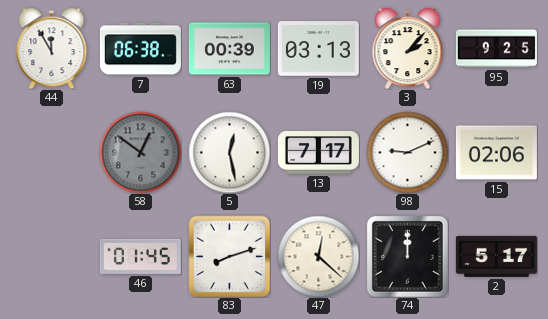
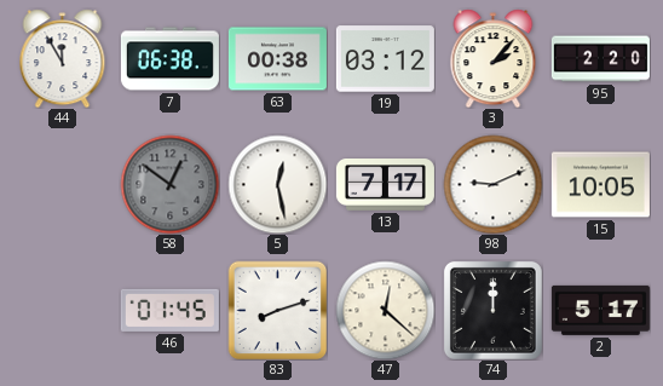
63: 00:39 -> 00:38
19: 03:13 -> 03:12
95: 9:25 -> 2:20
15: 02:06 -> 10:05
